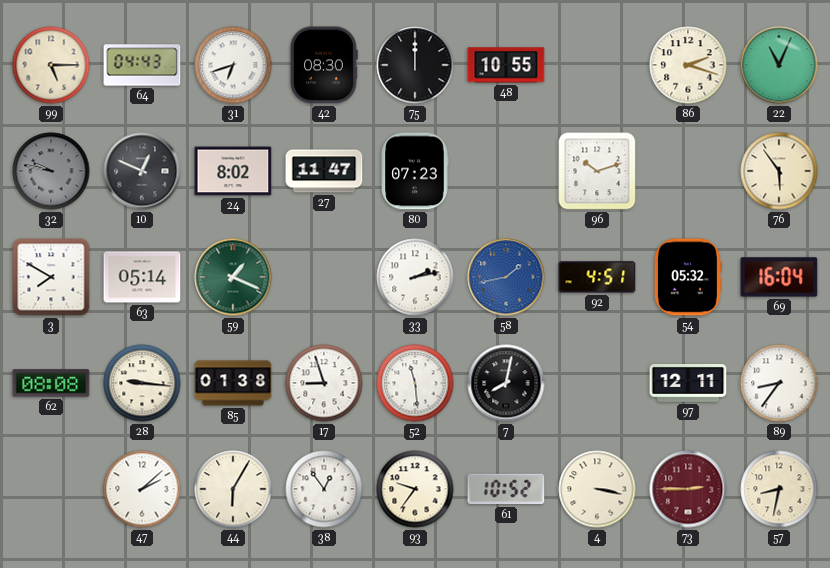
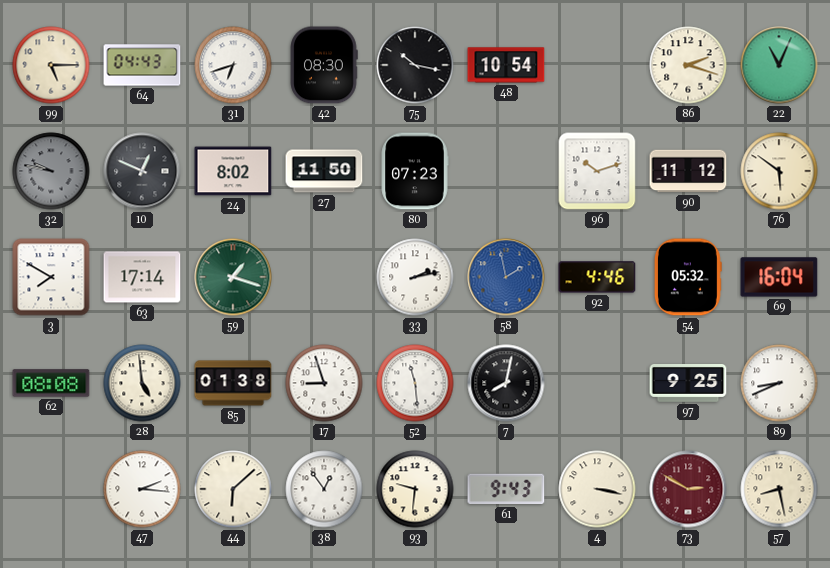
75: 12:00 -> 10:17
48: 10:55 -> 10:54
27: 11:47 -> 11:50
90: none -> 11:12
76: 5:54 -> 5:51
63: 05:14 -> 17:14
59: 1:19 -> 1:18
58: 1:43 -> 1:58
92: 4:51 -> 4:46
28: 9:16 -> 4:59
97: 12:11 -> 9:25
89: 8:36 -> 8:41
47: 2:08 -> 2:16
44: 6:05 -> 6:08
93: 9:36 -> 9:31
61: 10:52 -> 9:43
73: 2:45 -> 2:50
57: 8:32 -> 8:28
